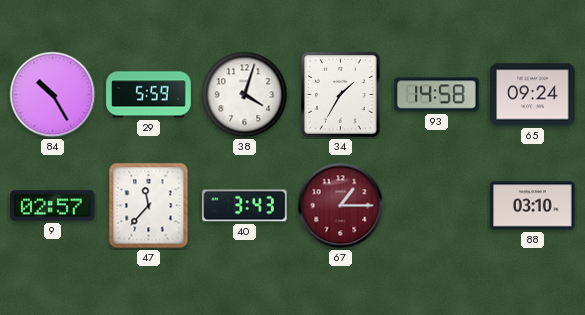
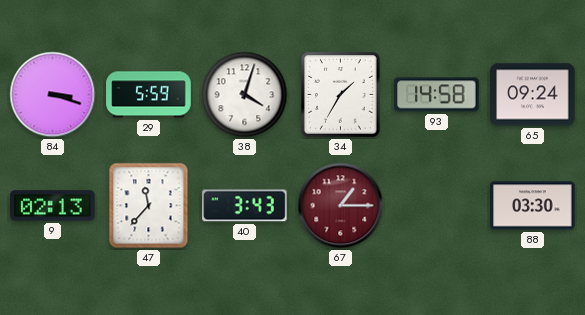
84: 10:25 -> 3:18
9: 02:57 -> 02:13
88: 03:10 -> 03:30
